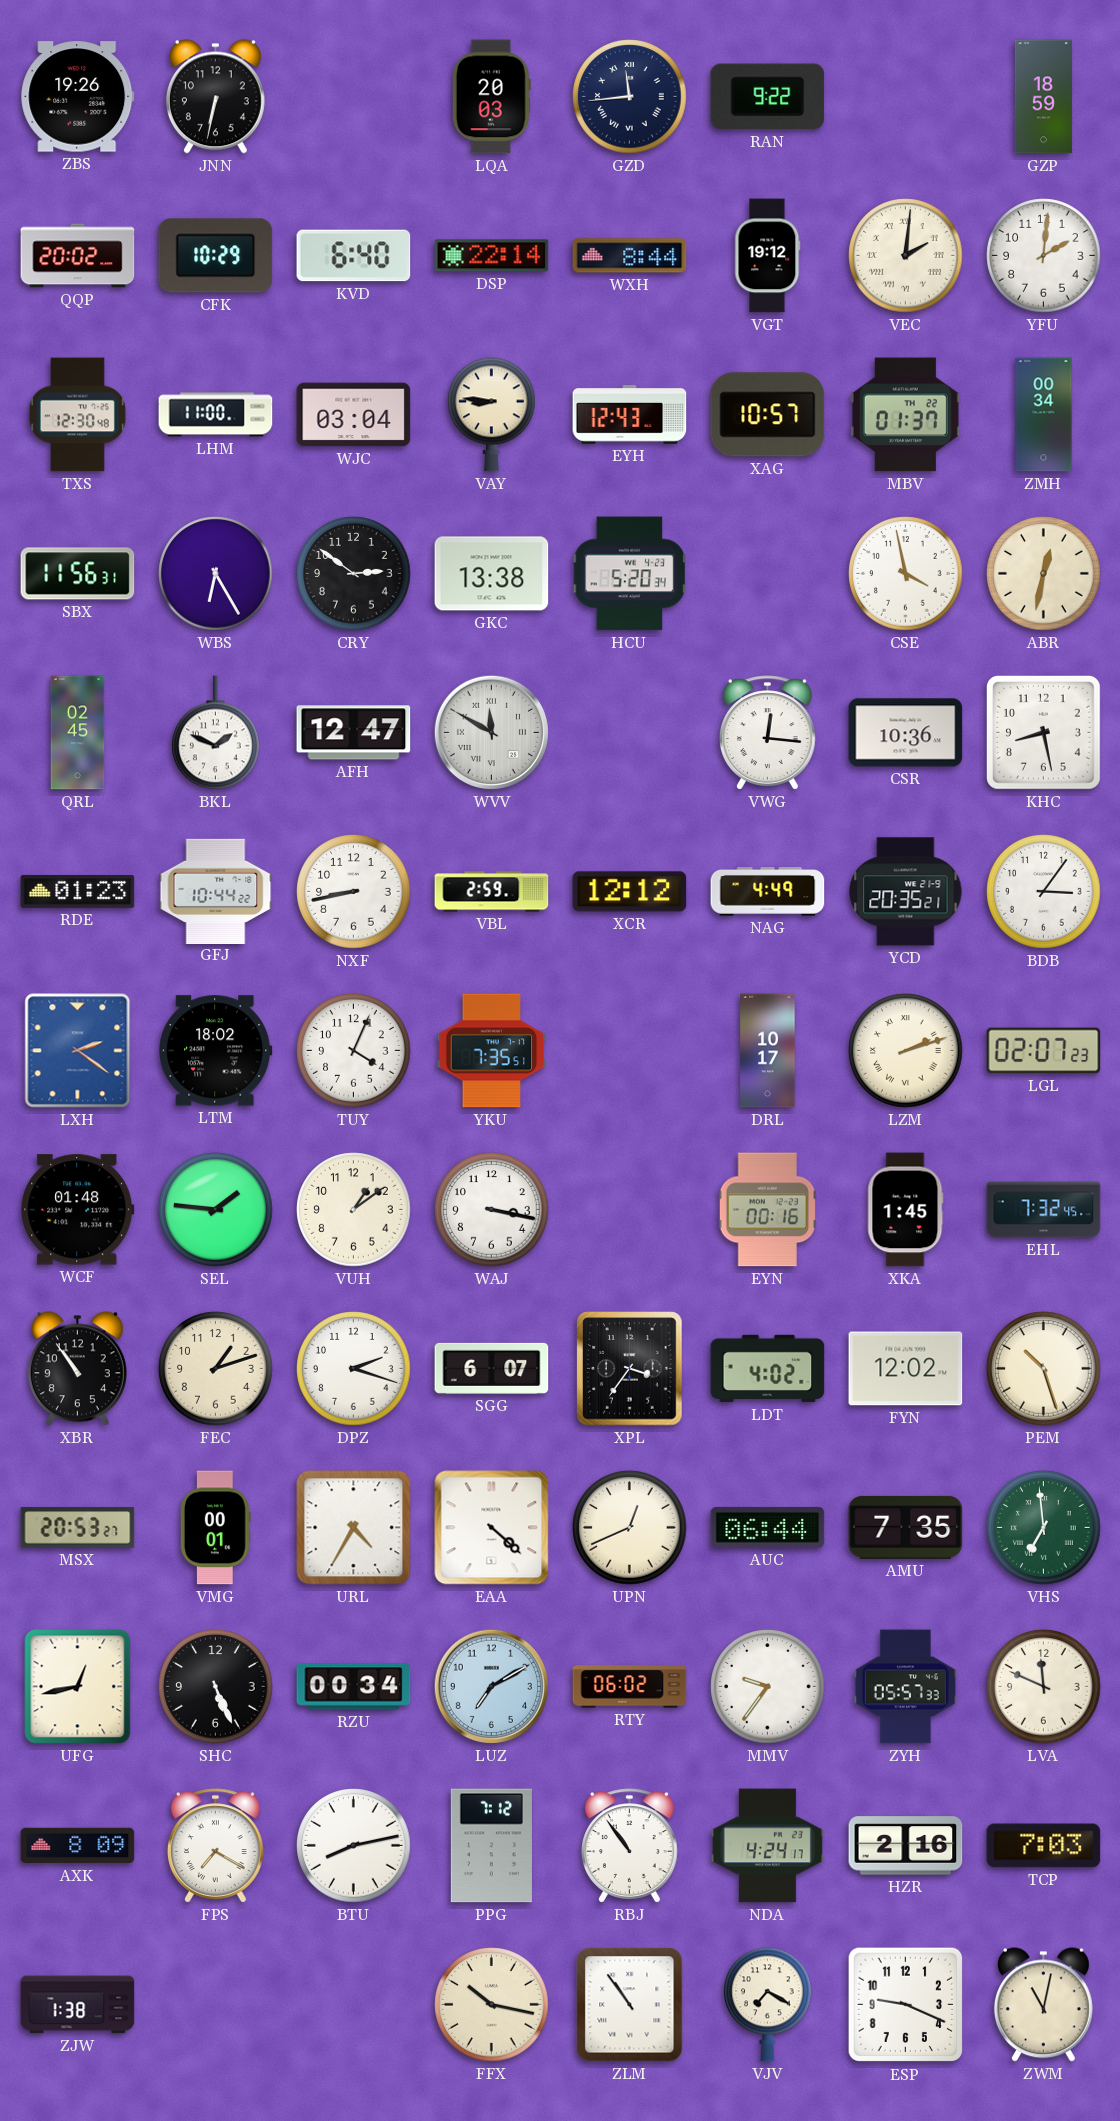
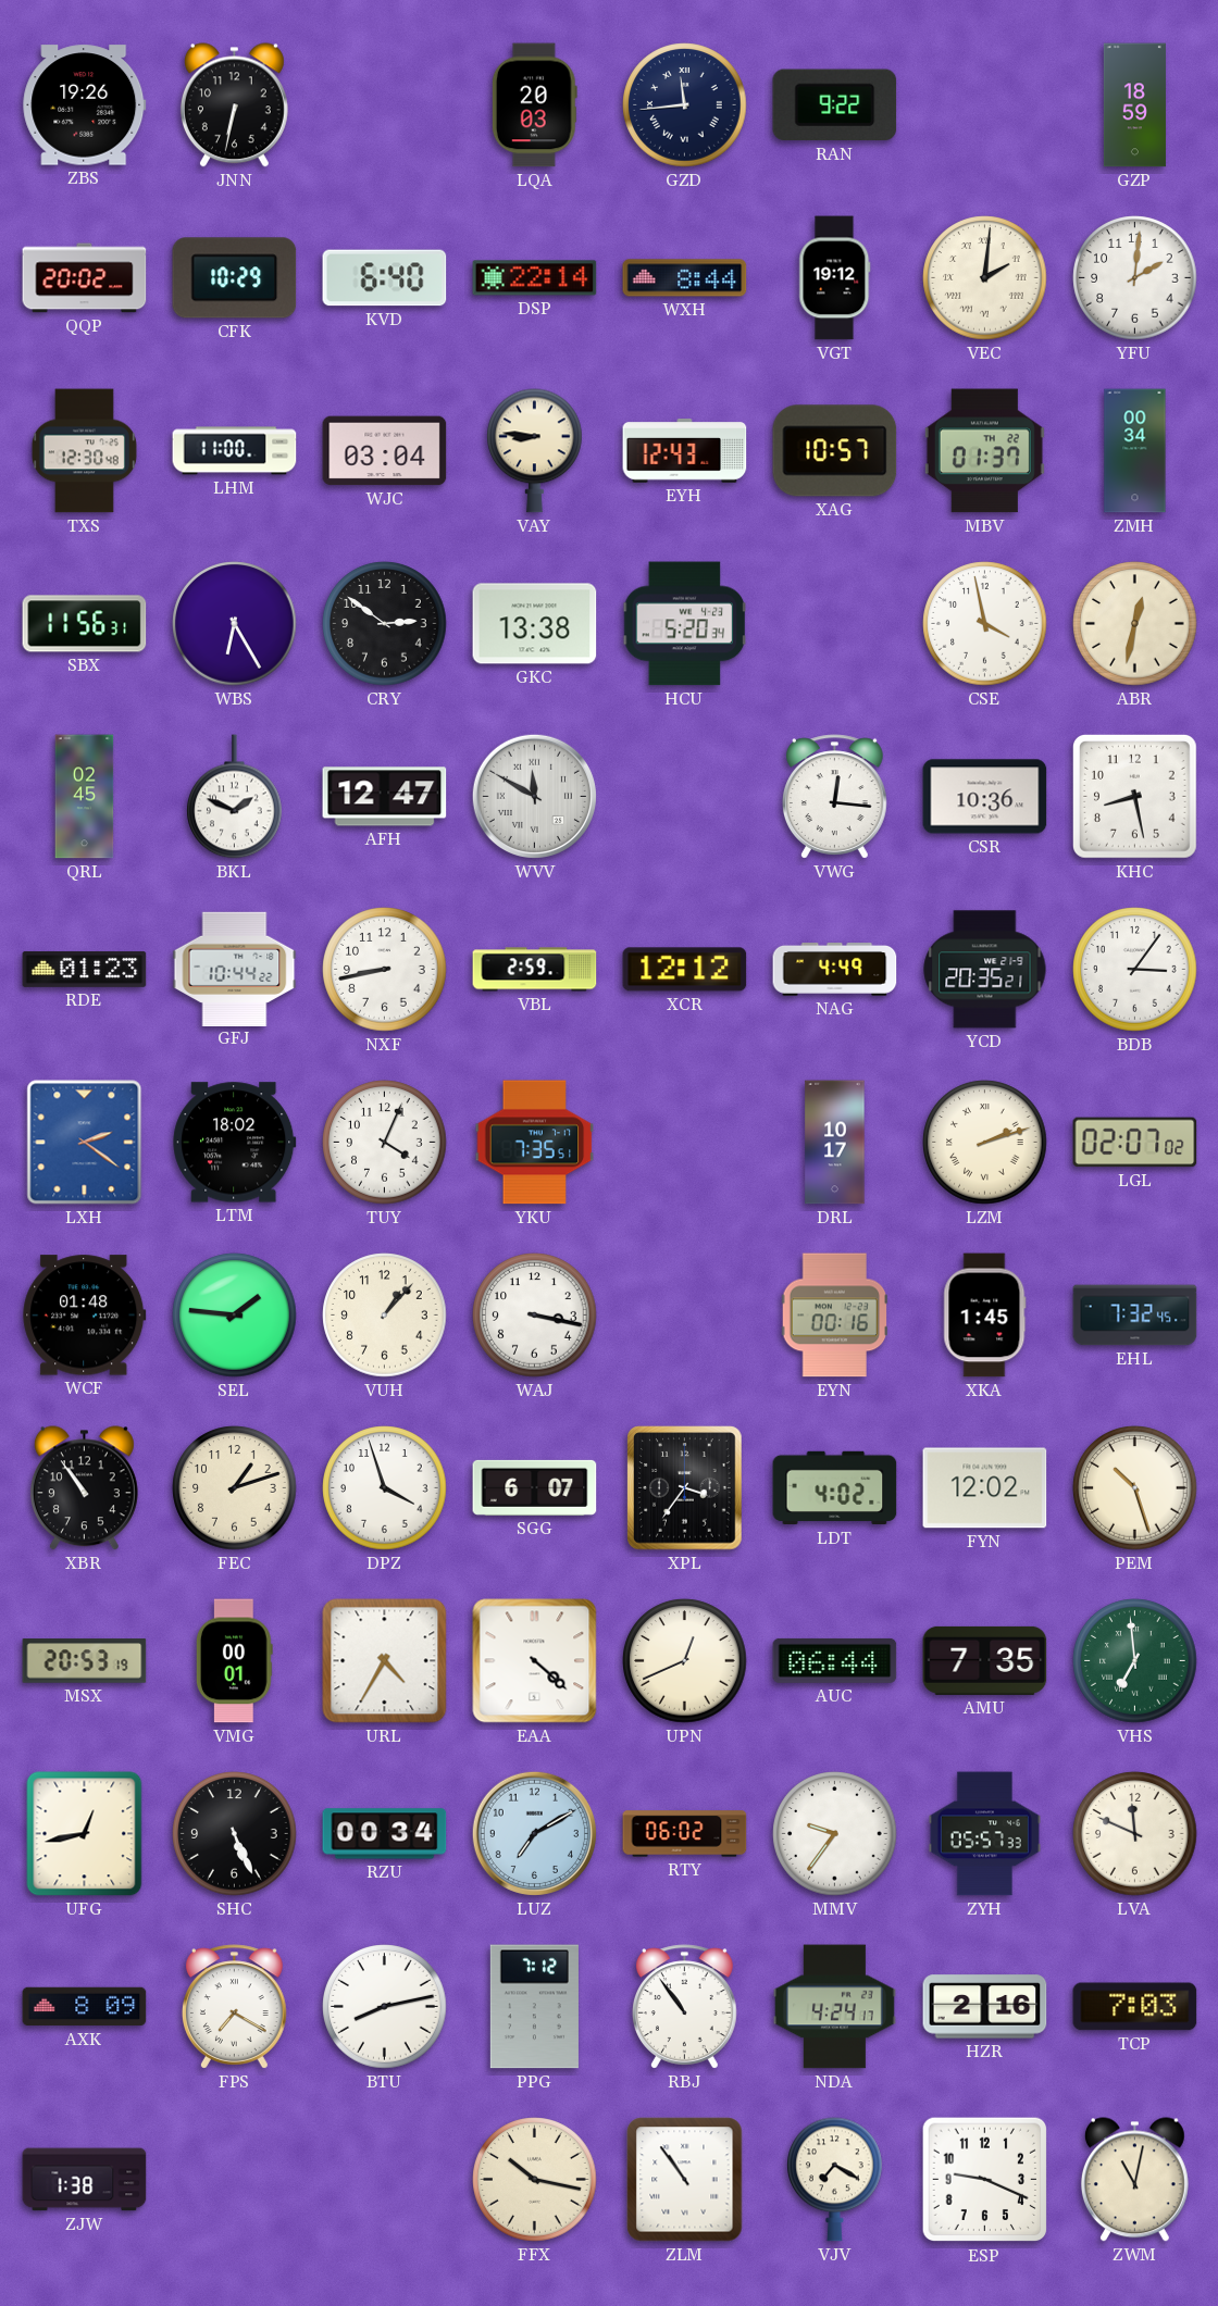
LGL: 02:07:23 -> 02:07:02
VUH: 1:09 -> 1:07
DPZ: 2:18 -> 3:57
MSX: 20:53:27 -> 20:53:19
